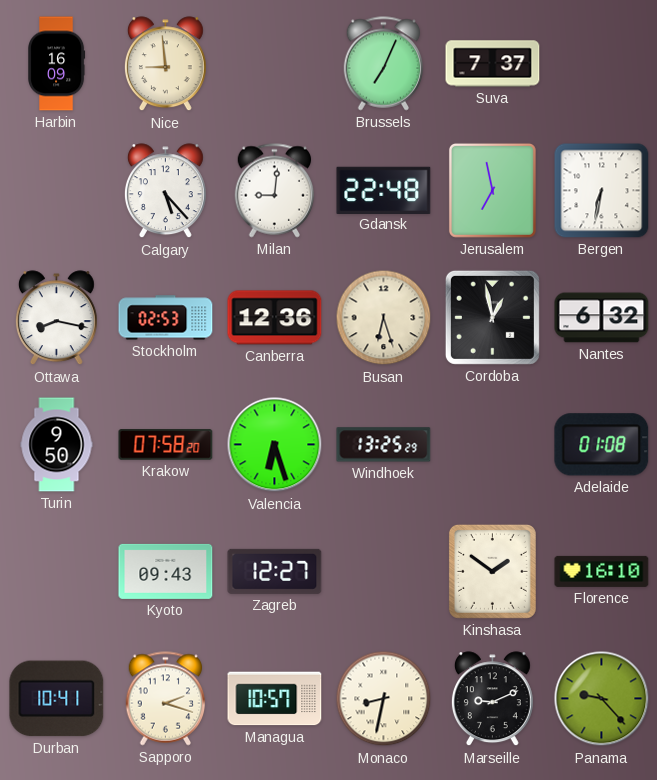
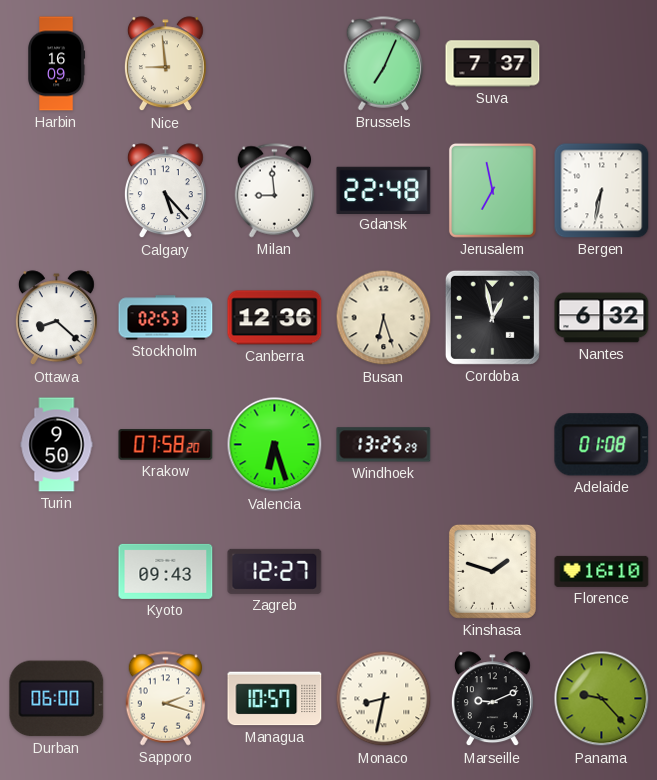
Milan: 9:01 -> 8:59
Ottawa: 8:17 -> 8:22
Kinshasa: 1:51 -> 1:48
Durban: 10:41 -> 06:00
